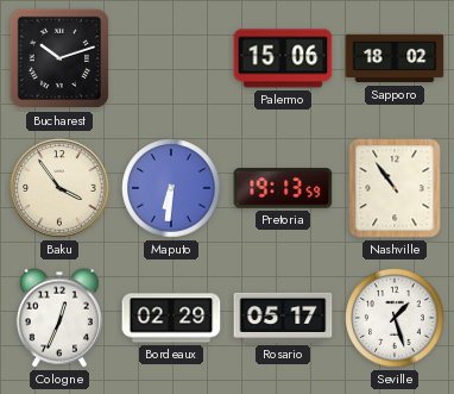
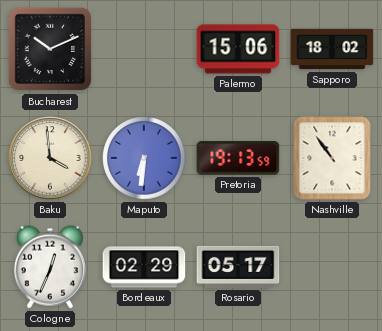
Bucharest: 10:12 -> 10:11
Baku: 3:54 -> 3:59
Seville: 1:27 -> none
